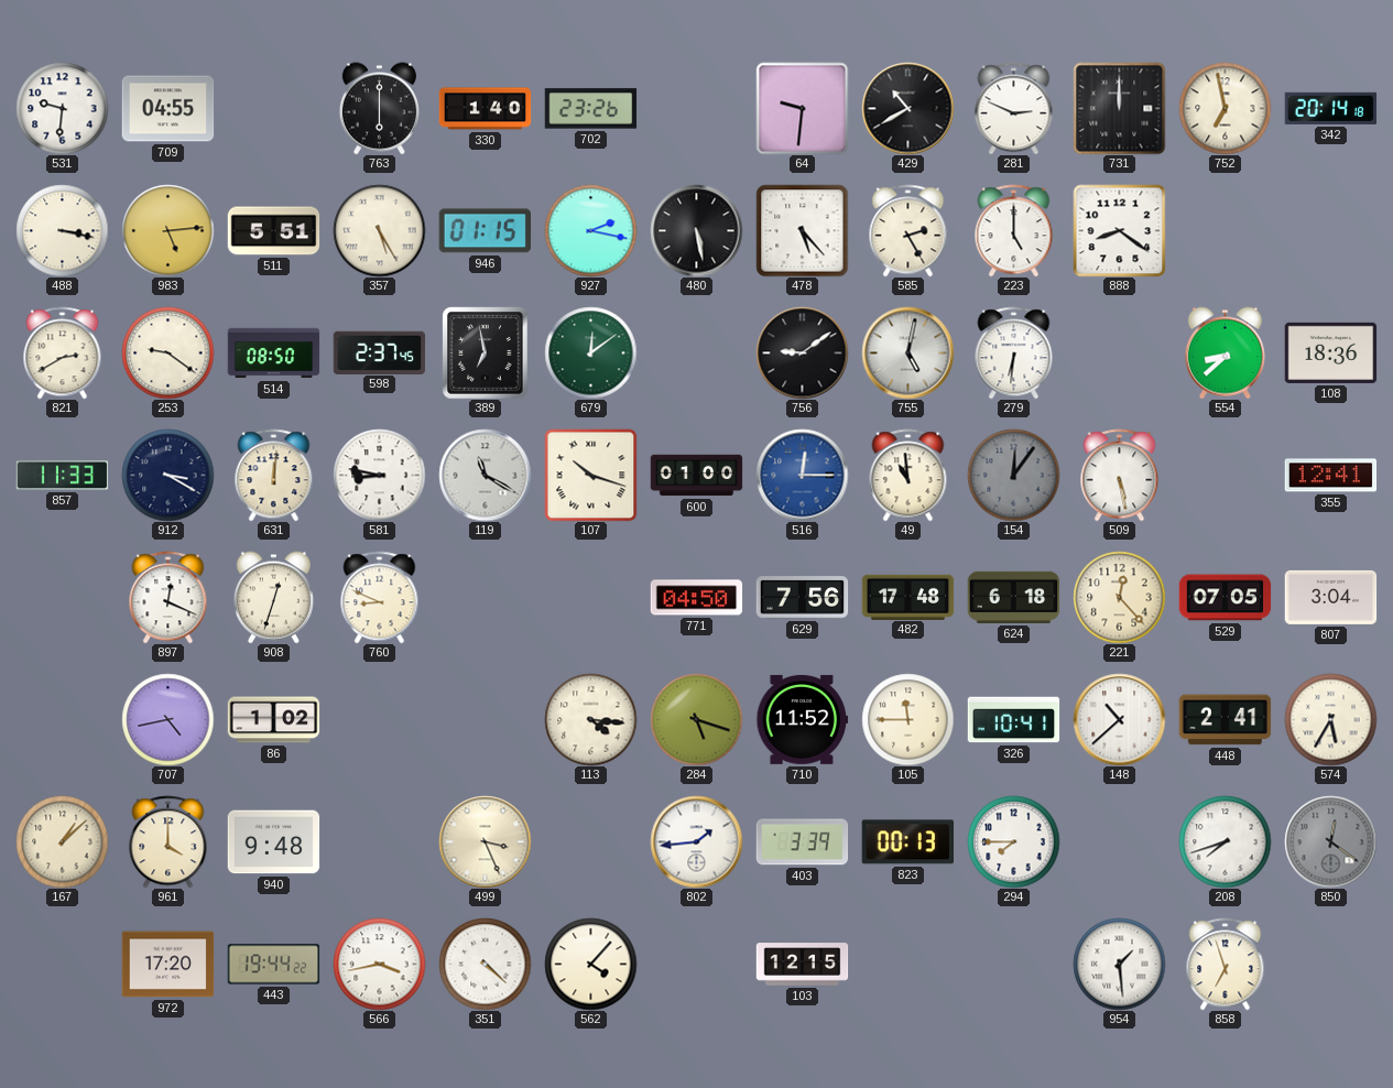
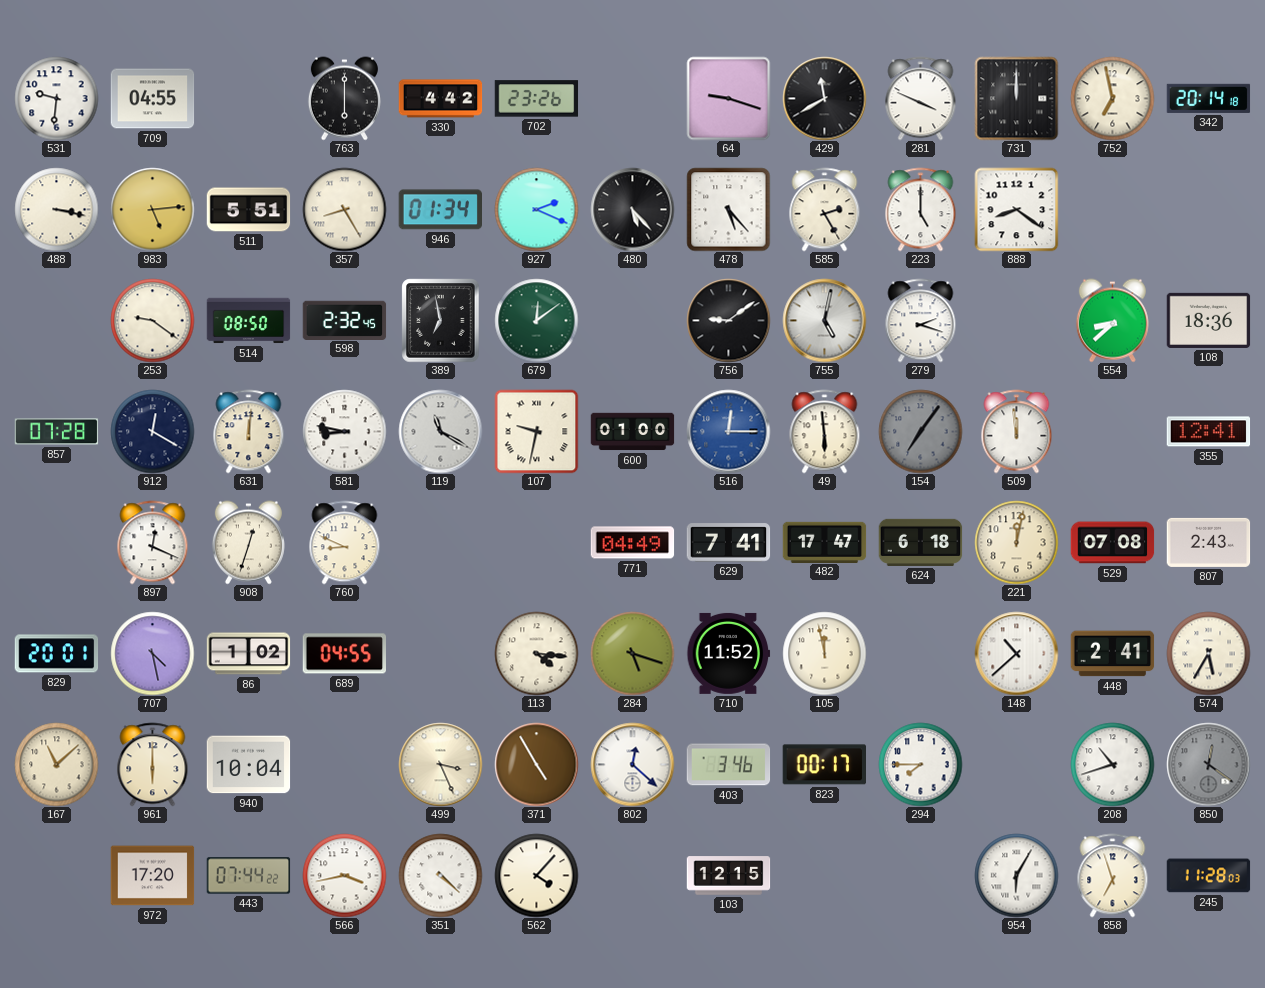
330: 1:40 -> 4:42
64: 9:31 -> 9:18
429: 10:40 -> 11:40
281: 2:49 -> 3:49
357: 5:25 -> 8:25
946: 01:15 -> 01:34
927: 2:17 -> 2:19
480: 5:28 -> 5:23
821: 2:40 -> none
598: 2:37 -> 2:32
279: 6:31 -> 2:18
857: 11:33 -> 07:28
912: 3:20 -> 12:20
107: 10:18 -> 9:32
49: 10:59 -> 5:59
154: 12:06 -> 7:06
509: 5:28 -> 11:59
771: 04:50 -> 04:49
629: 7:56 -> 7:41
482: 17:48 -> 17:47
221: 12:23 -> 12:02
529: 07:05 -> 07:08
807: 3:04 -> 2:43
829: none -> 20:01
707: 4:43 -> 4:28
689: none -> 04:55
105: 11:45 -> 11:58
326: 10:41 -> none
167: 1:08 -> 11:08
961: 4:00 -> 6:00
940: 9:48 -> 10:04
371: none -> 4:55
802: 1:44 -> 12:22
403: 3:39 -> 3:46
823: 00:13 -> 00:17
208: 7:42 -> 10:42
443: 19:44 -> 07:44
954: 1:29 -> 6:05
245: none -> 11:28
